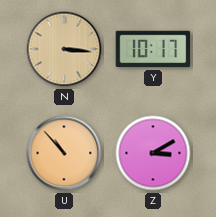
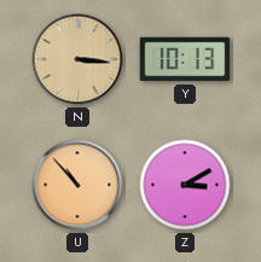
Y: 10:17 -> 10:13
